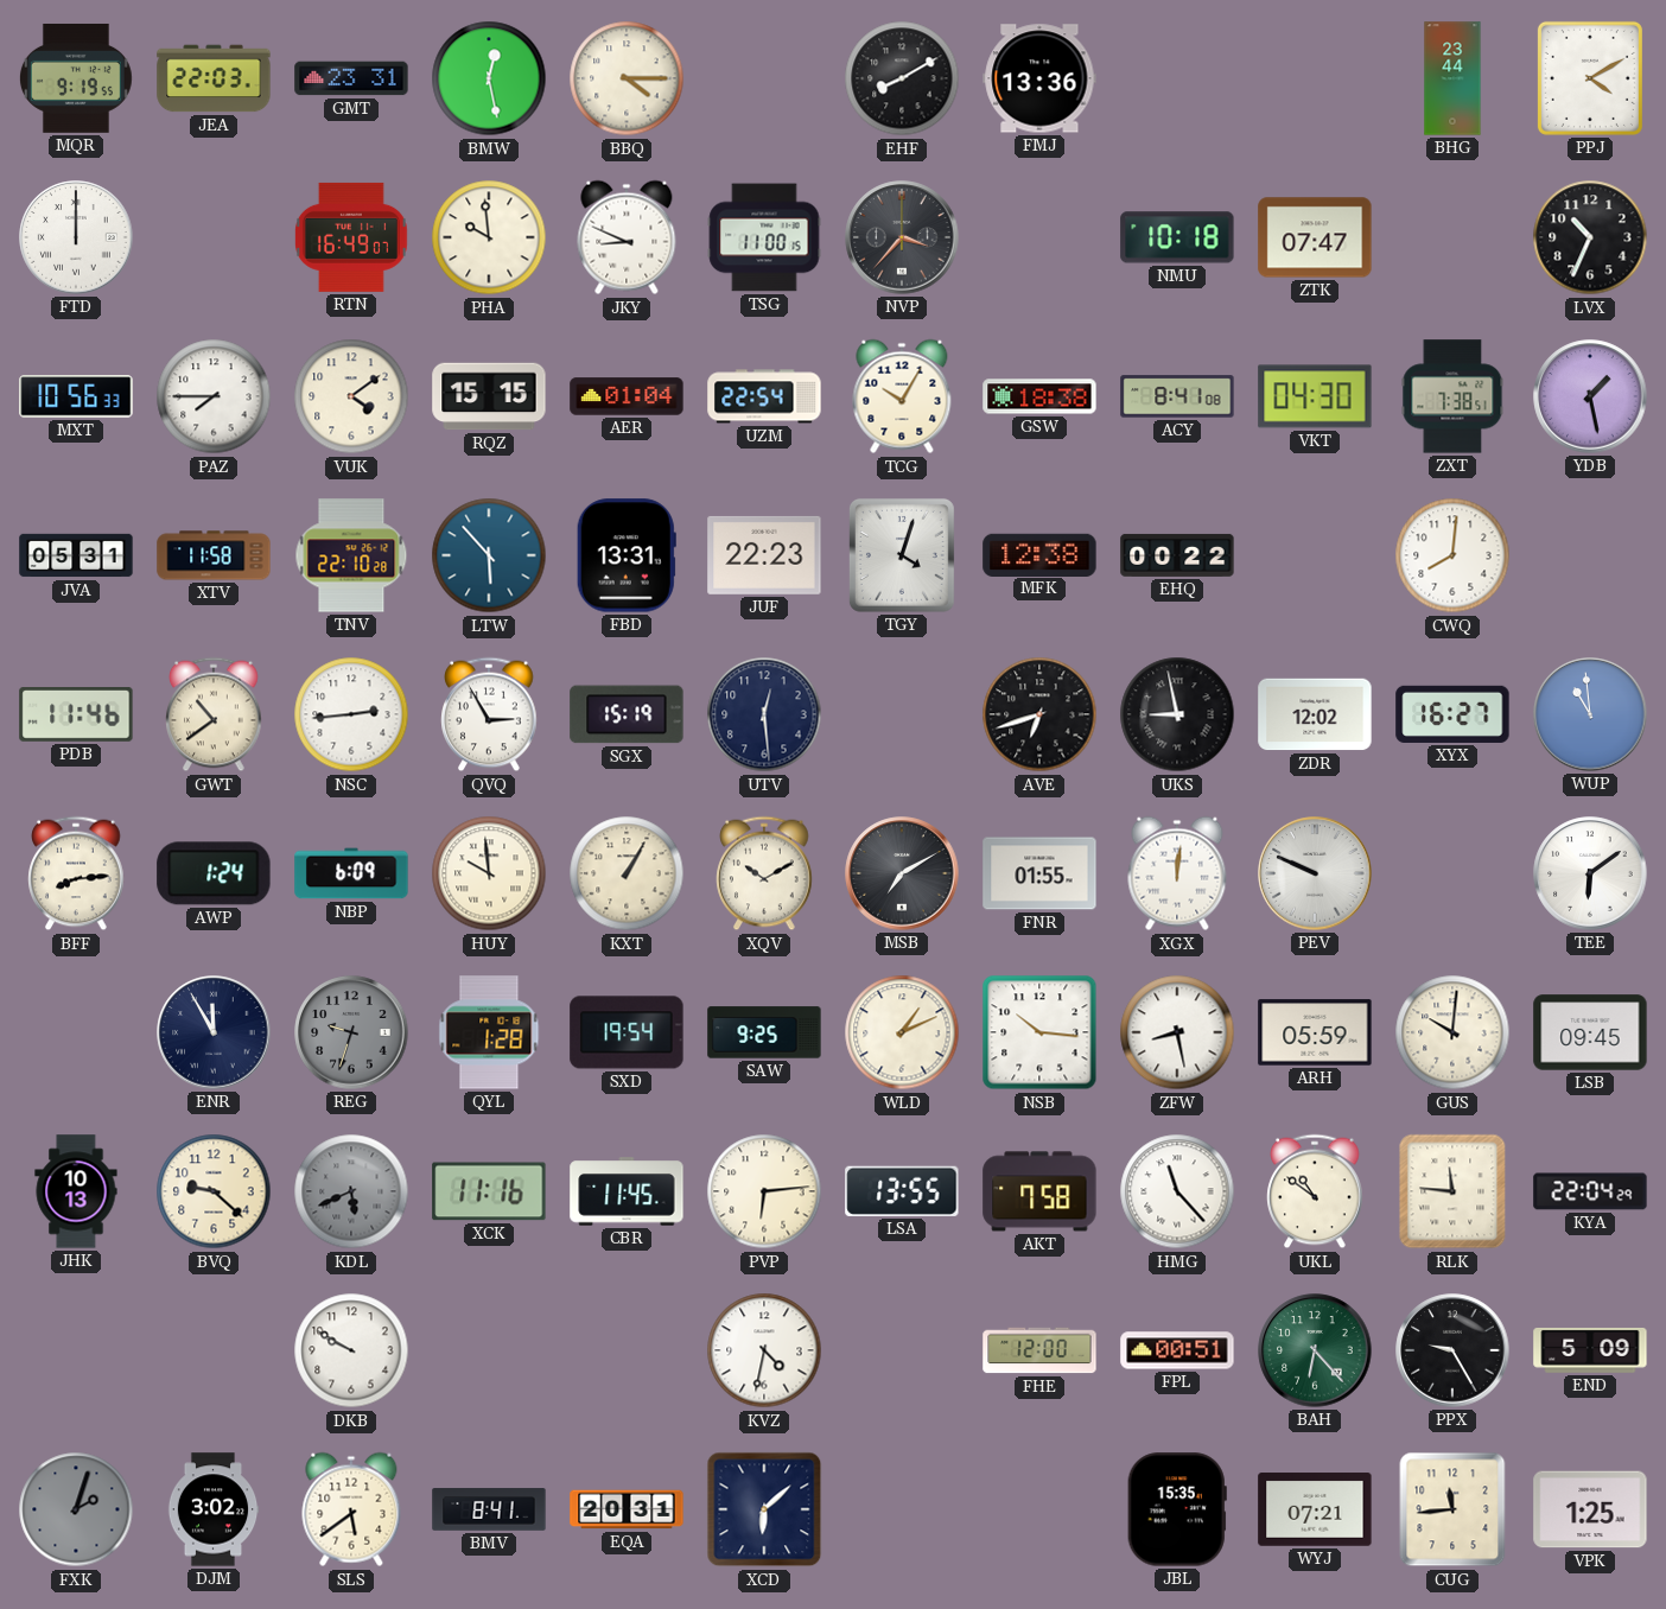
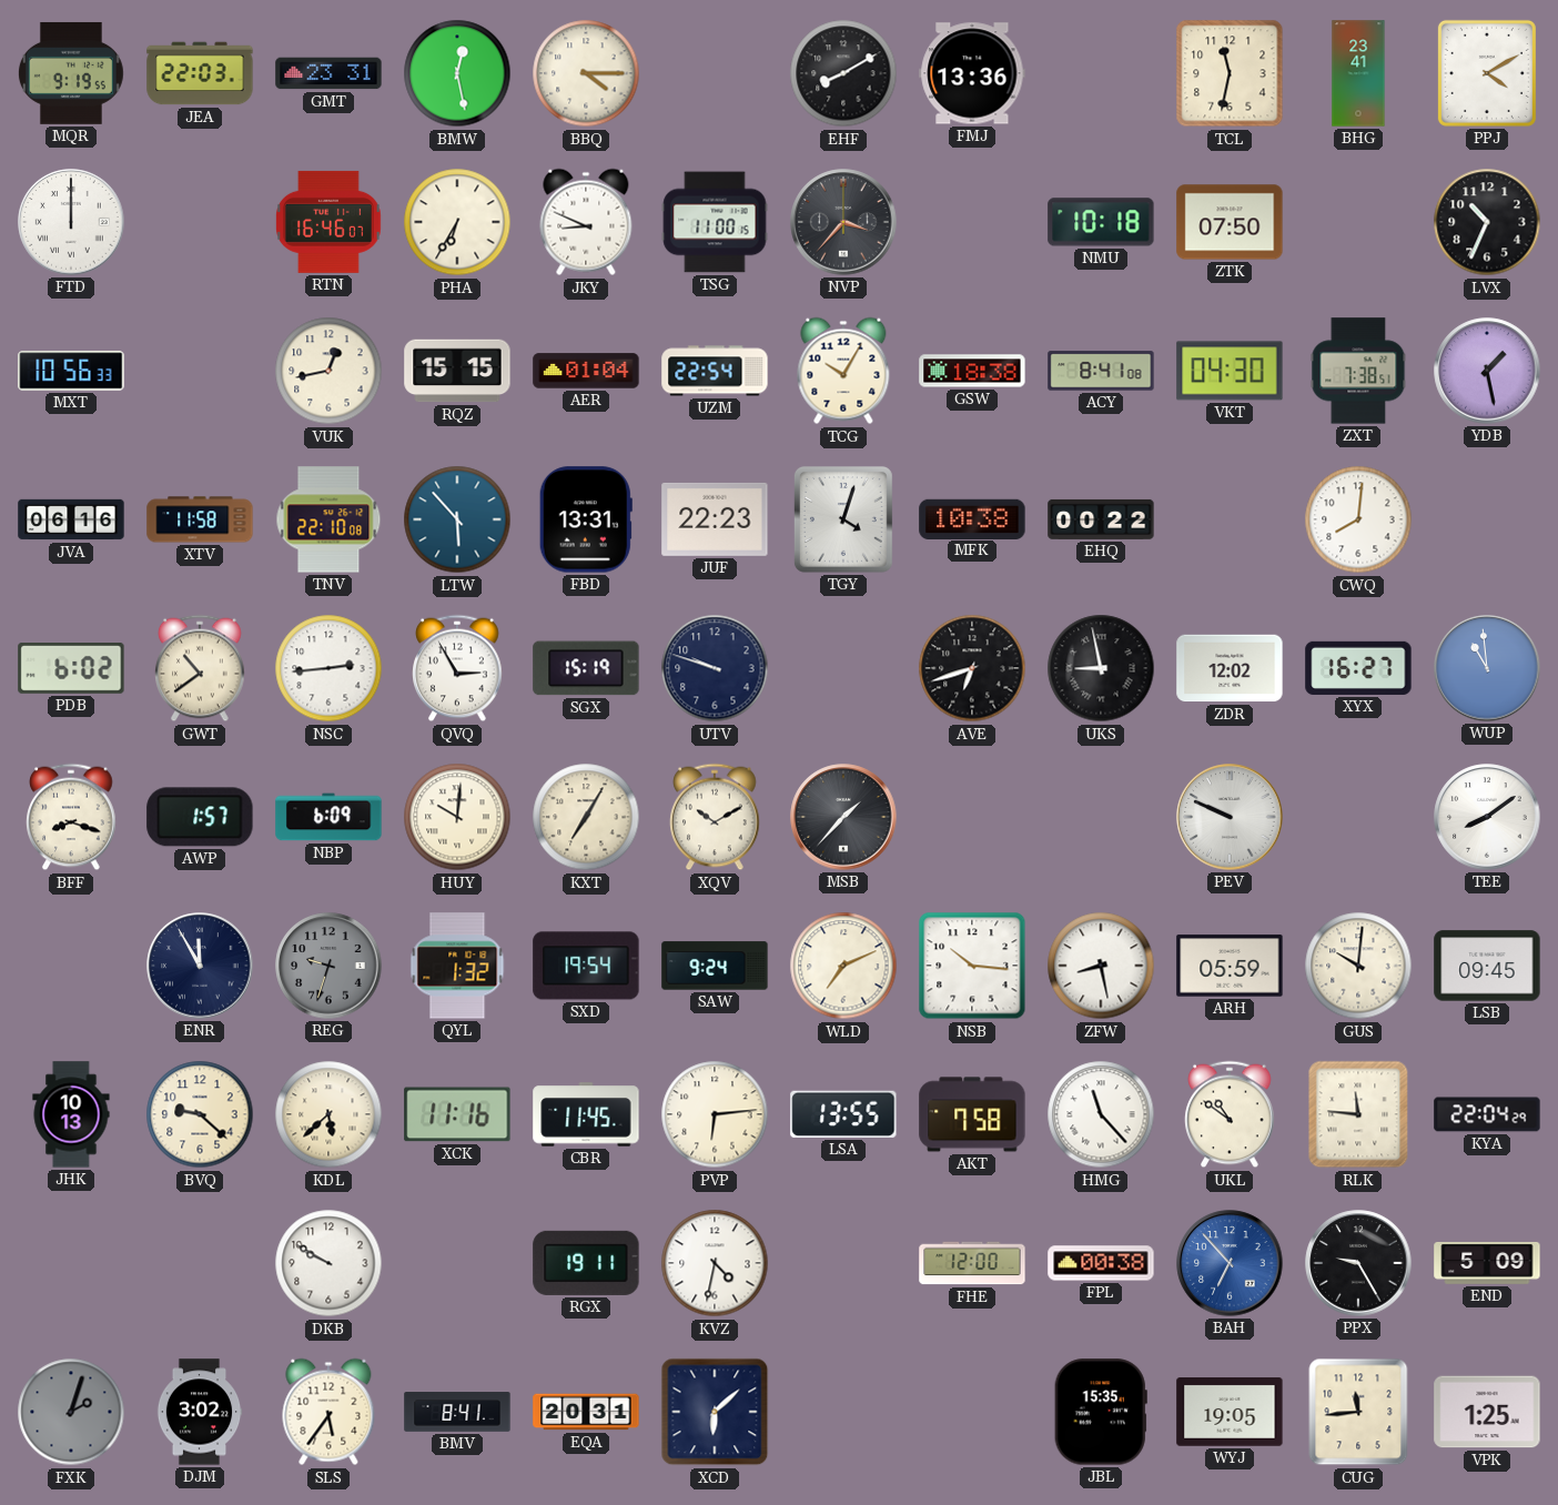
TCL: none -> 11:32
BHG: 23:44 -> 23:41
RTN: 16:49 -> 16:46
PHA: 9:59 -> 6:35
ZTK: 07:47 -> 07:50
PAZ: 7:45 -> none
VUK: 4:09 -> 12:43
JVA: 05:31 -> 06:16
TNV: 22:10:28 -> 22:10:08
MFK: 12:38 -> 10:38
PDB: 11:46 -> 6:02
UTV: 12:29 -> 9:48
BFF: 8:14 -> 8:18
AWP: 1:24 -> 1:57
HUY: 9:59 -> 10:01
KXT: 1:05 -> 7:05
MSB: 7:10 -> 1:37
FNR: 01:55 -> none
XGX: 12:01 -> none
TEE: 6:09 -> 8:09
QYL: 1:28 -> 1:32
SAW: 9:25 -> 9:24
WLD: 1:11 -> 7:11
KDL: 5:41 -> 5:38
KDL dial: grey -> cream
RGX: none -> 19:11
FPL: 00:51 -> 00:38
BAH: 6:23 -> 6:53
BAH dial: green -> blue
SLS: 5:39 -> 5:36
WYJ: 07:21 -> 19:05
